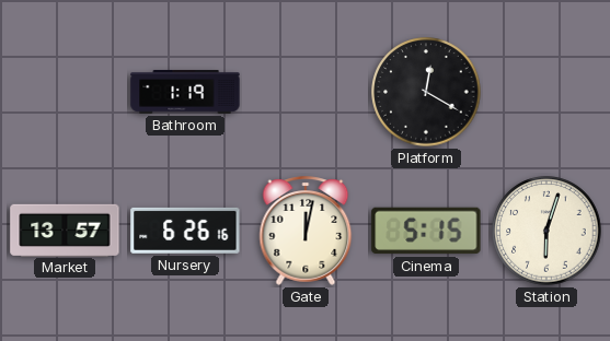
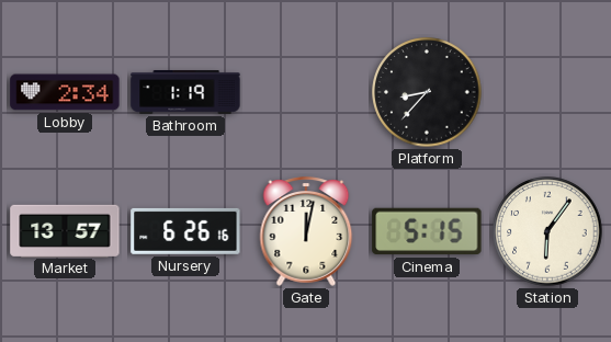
Lobby: none -> 2:34
Platform: 12:20 -> 8:37
Station: 6:03 -> 6:06
